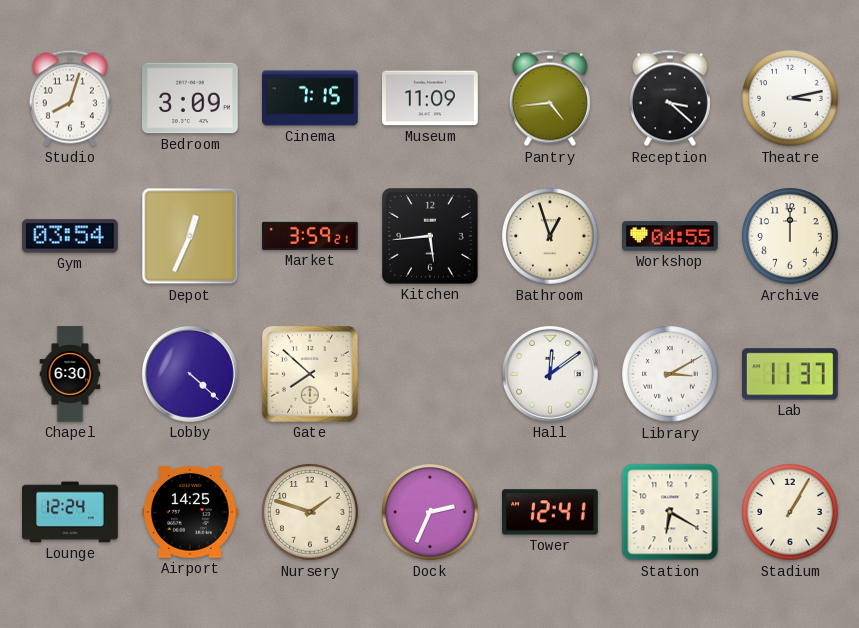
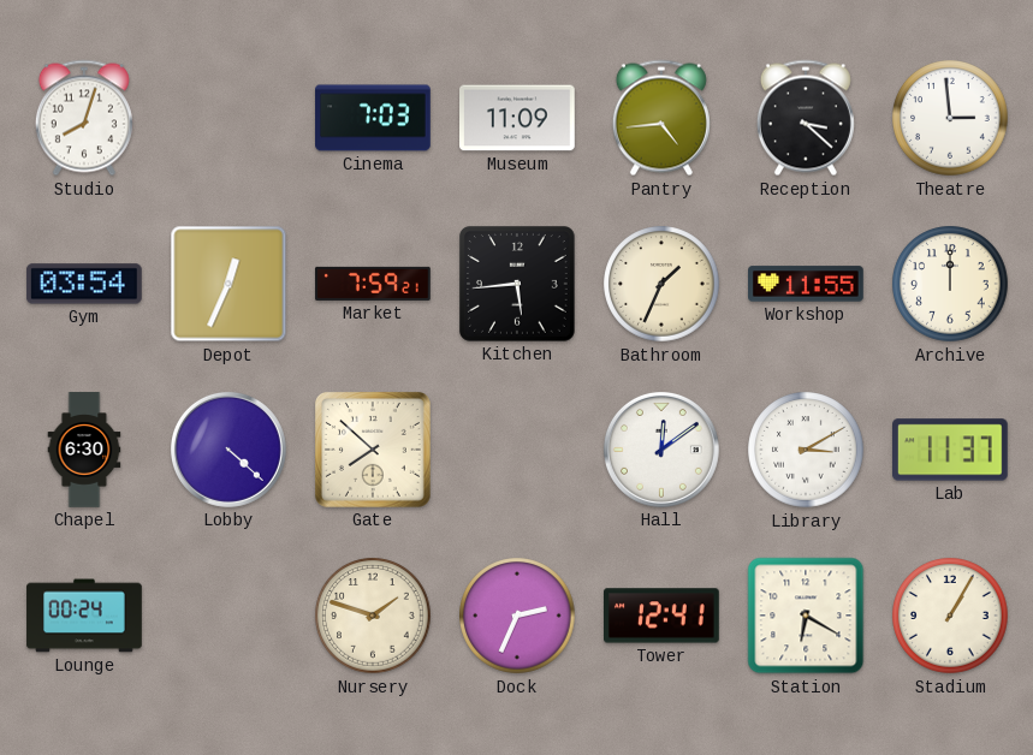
Bedroom: 3:09 -> none
Cinema: 7:15 -> 7:03
Theatre: 3:13 -> 2:59
Market: 3:59 -> 7:59
Bathroom: 12:57 -> 1:34
Workshop: 04:55 -> 11:55
Lounge: 12:24 -> 00:24
Airport: 14:25 -> none
